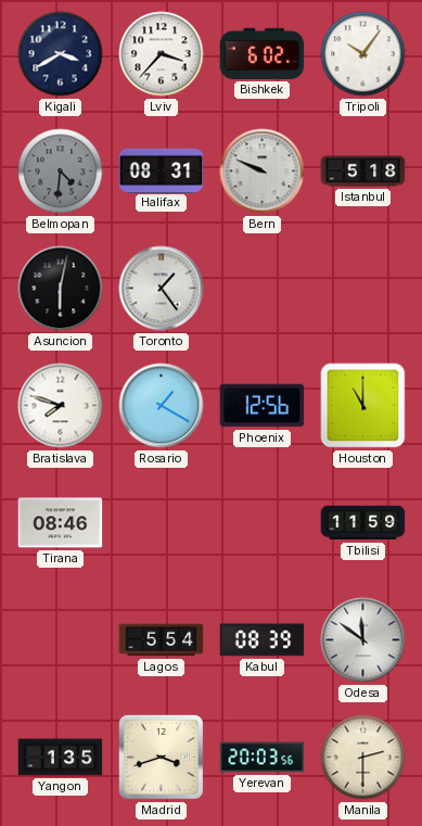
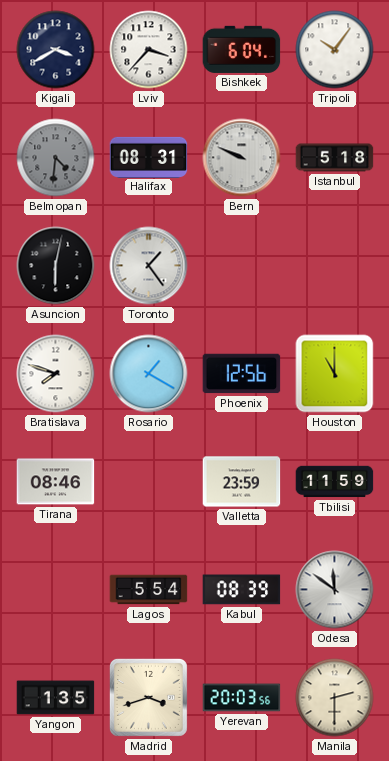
Bishkek: 6:02 -> 6:04
Valletta: none -> 23:59
